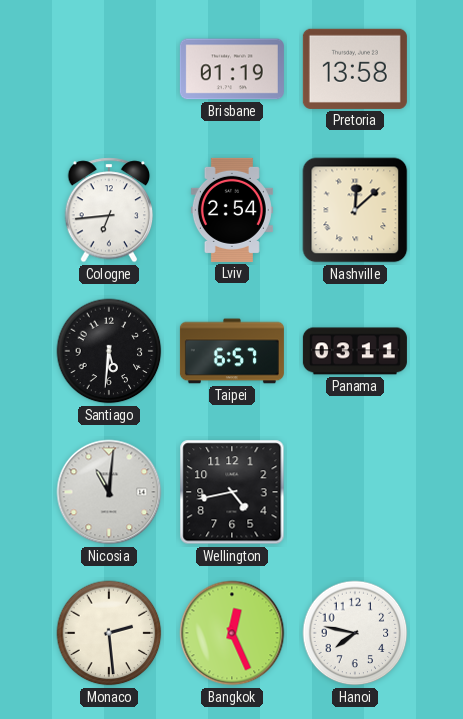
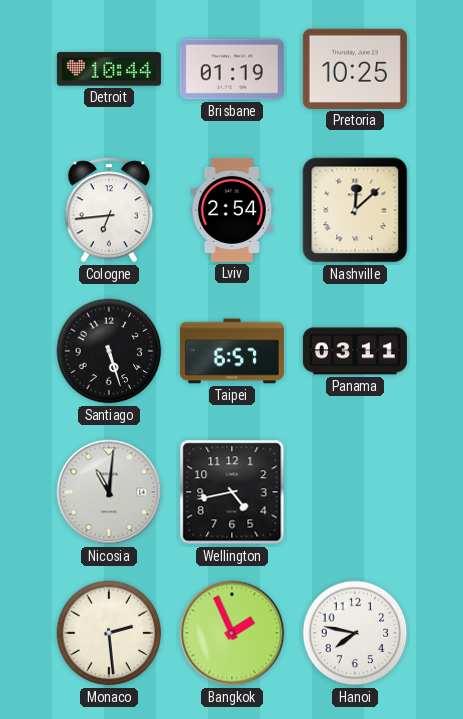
Detroit: none -> 10:44
Pretoria: 13:58 -> 10:25
Santiago: 5:31 -> 5:27
Bangkok: 12:26 -> 1:56
